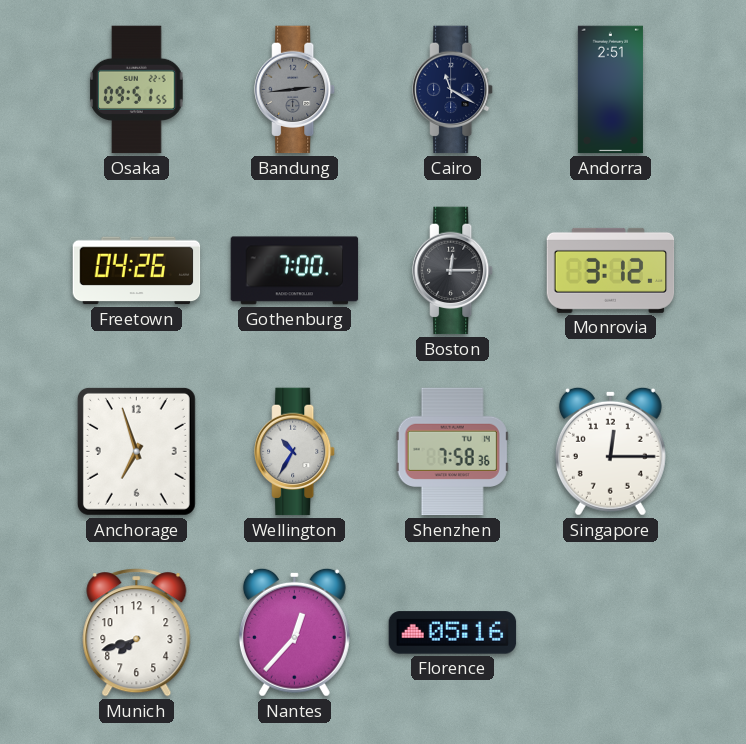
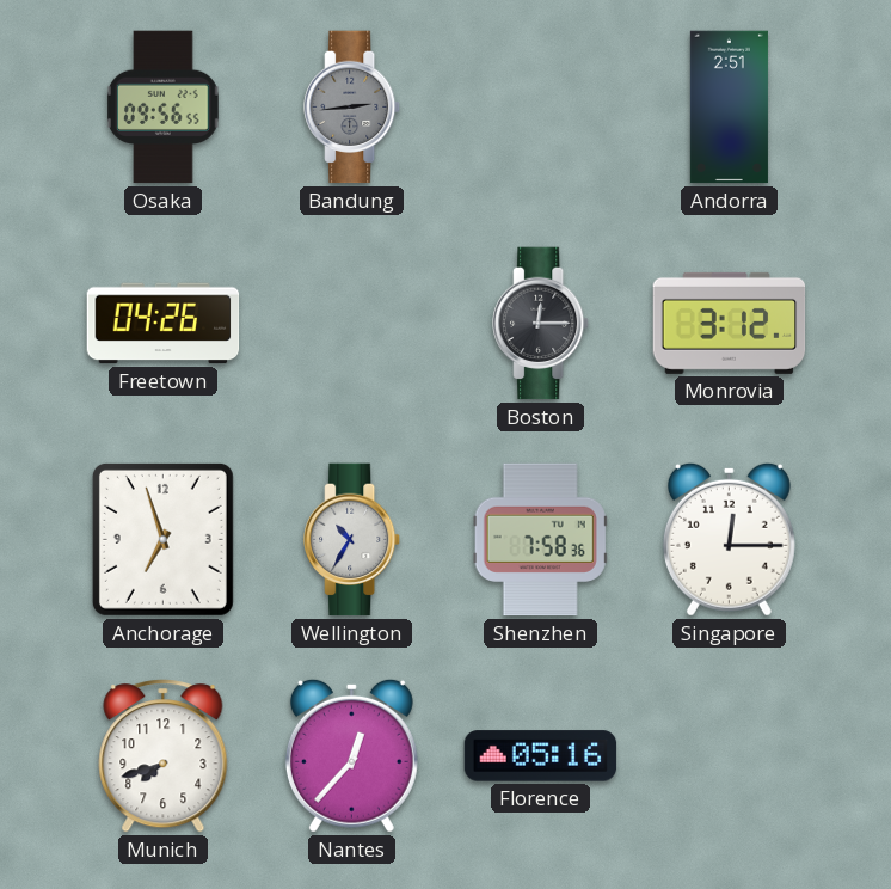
Osaka: 09:51 -> 09:56
Cairo: 11:20 -> none
Gothenburg: 7:00 -> none
